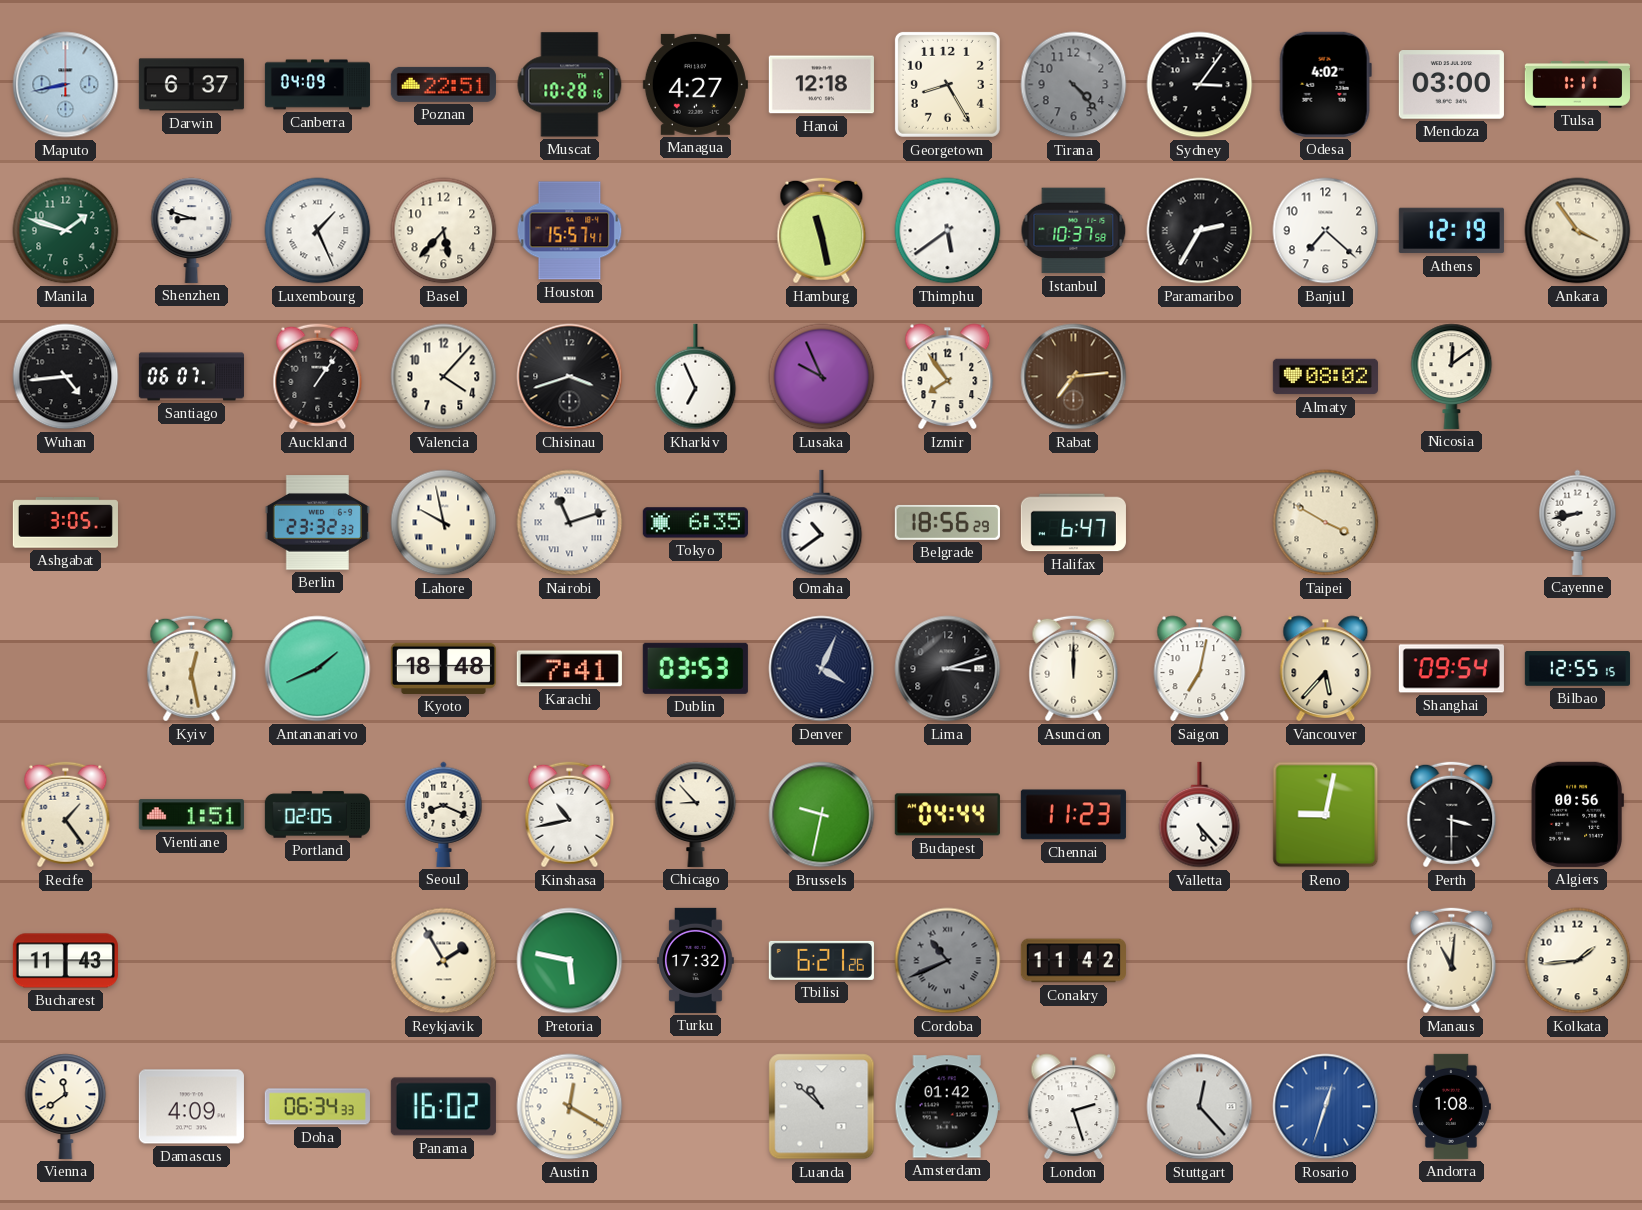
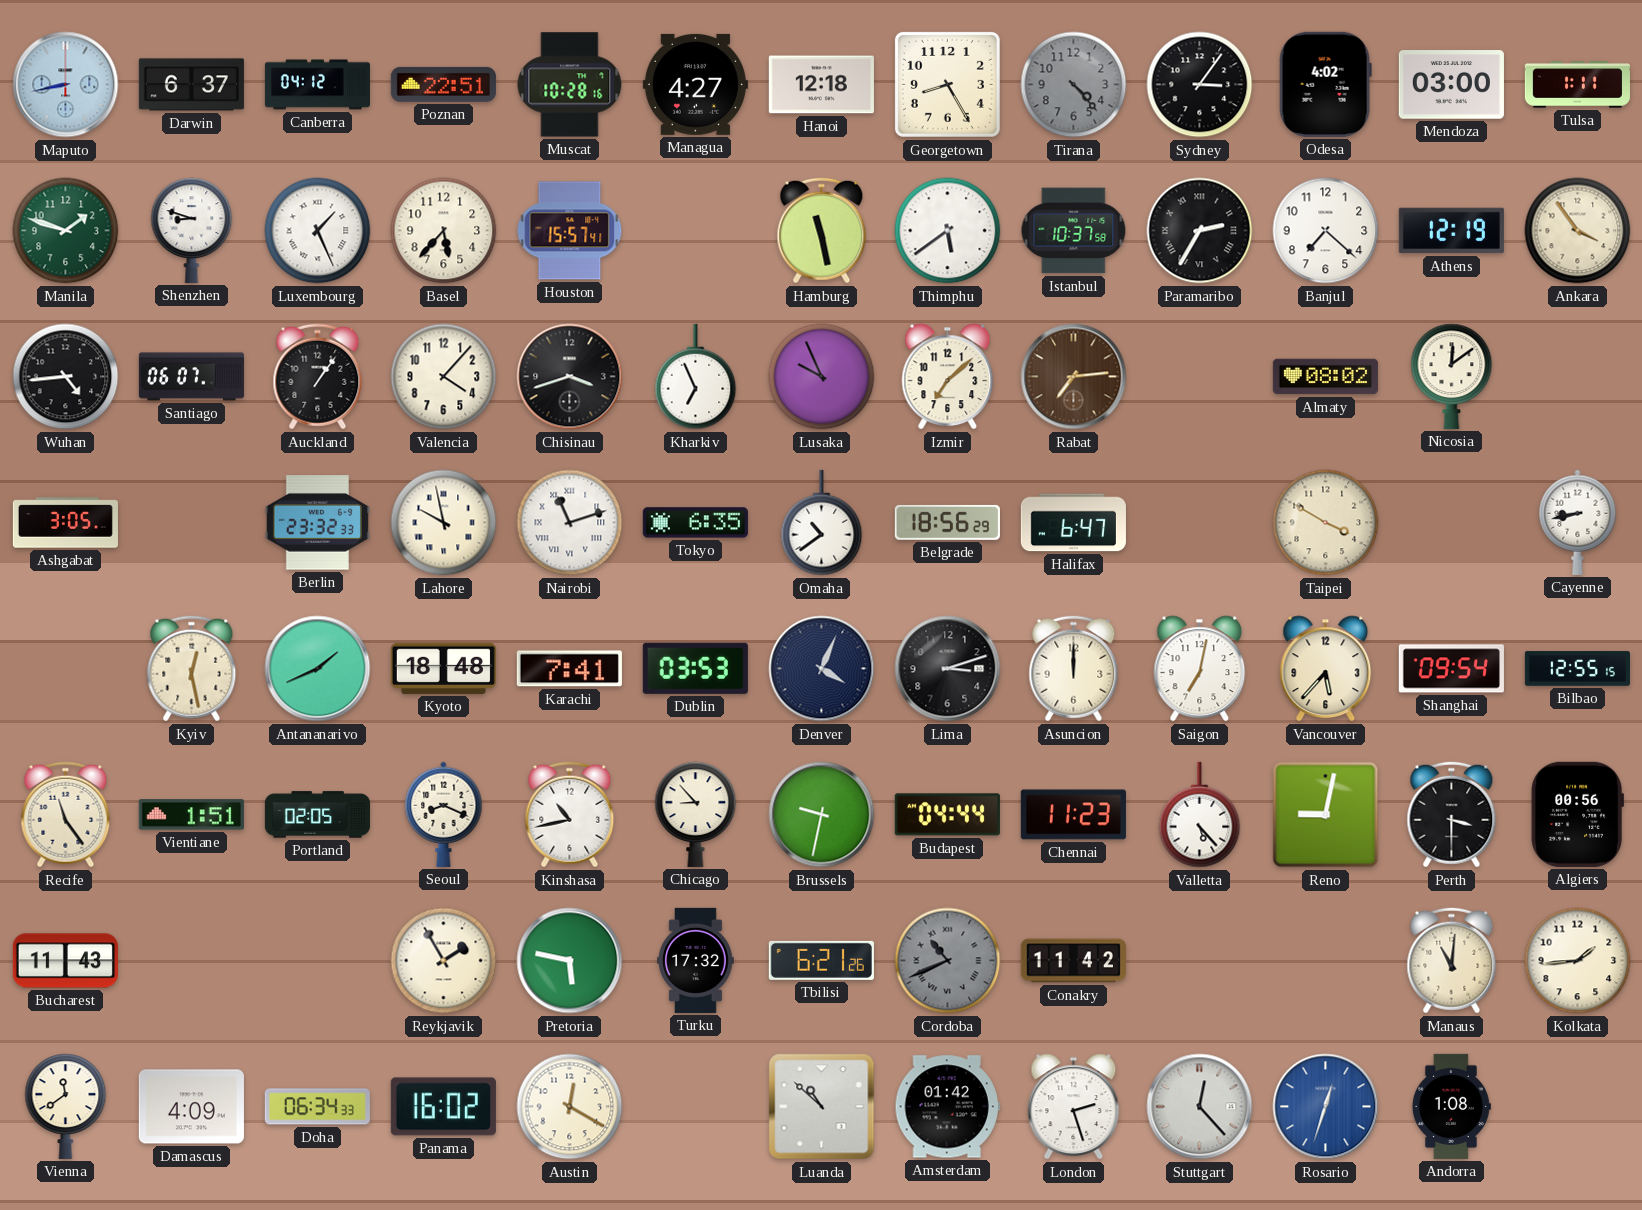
Canberra: 04:09 -> 04:12
Izmir: 7:54 -> 7:08
Recife: 1:24 -> 11:24
